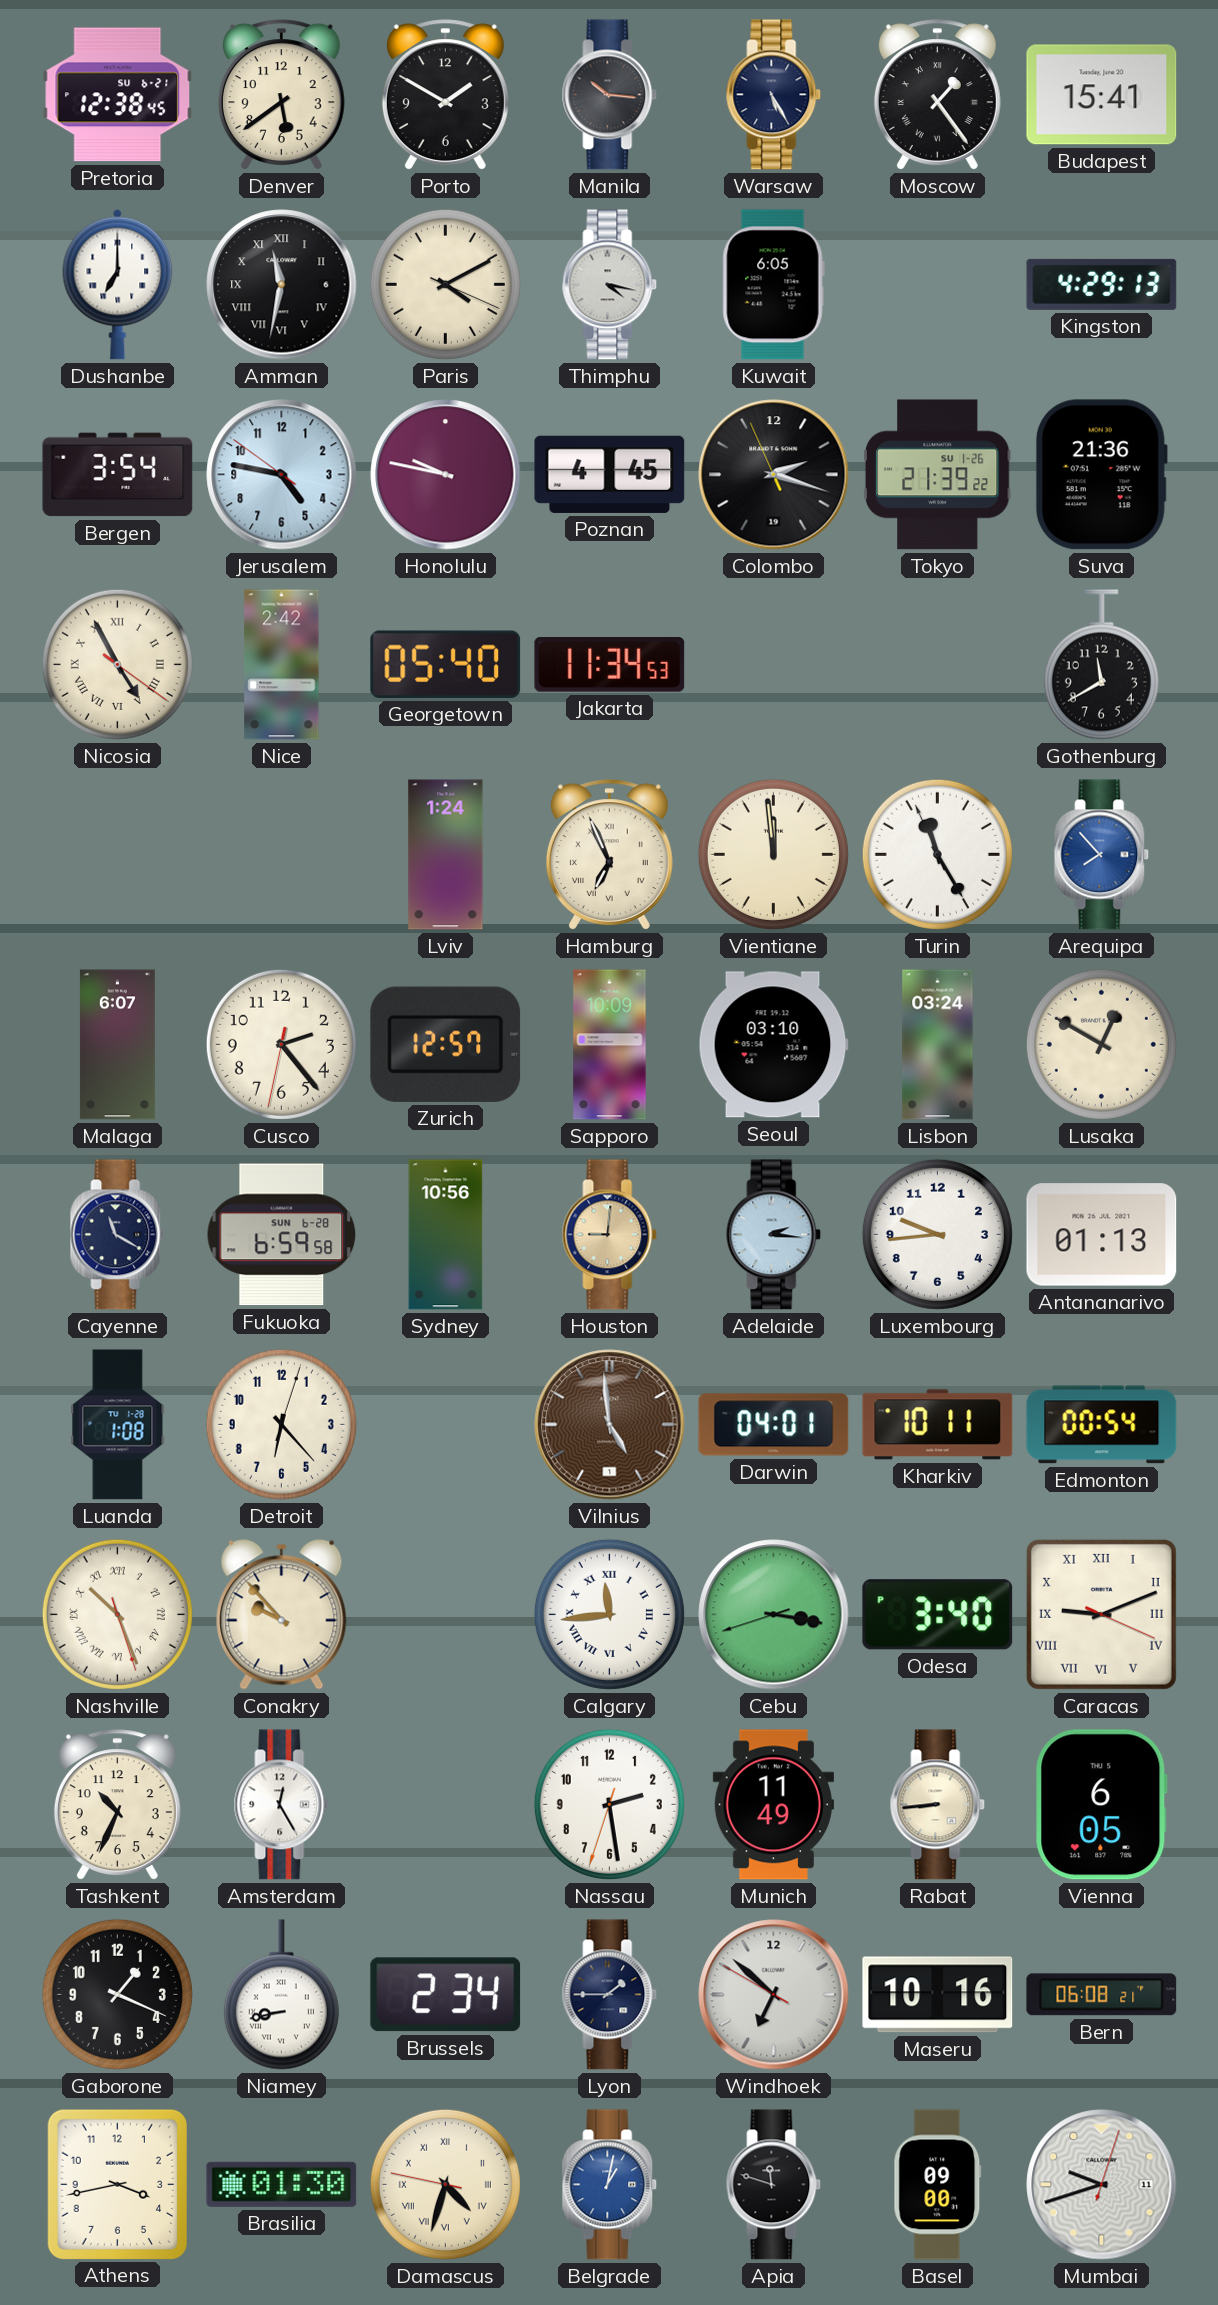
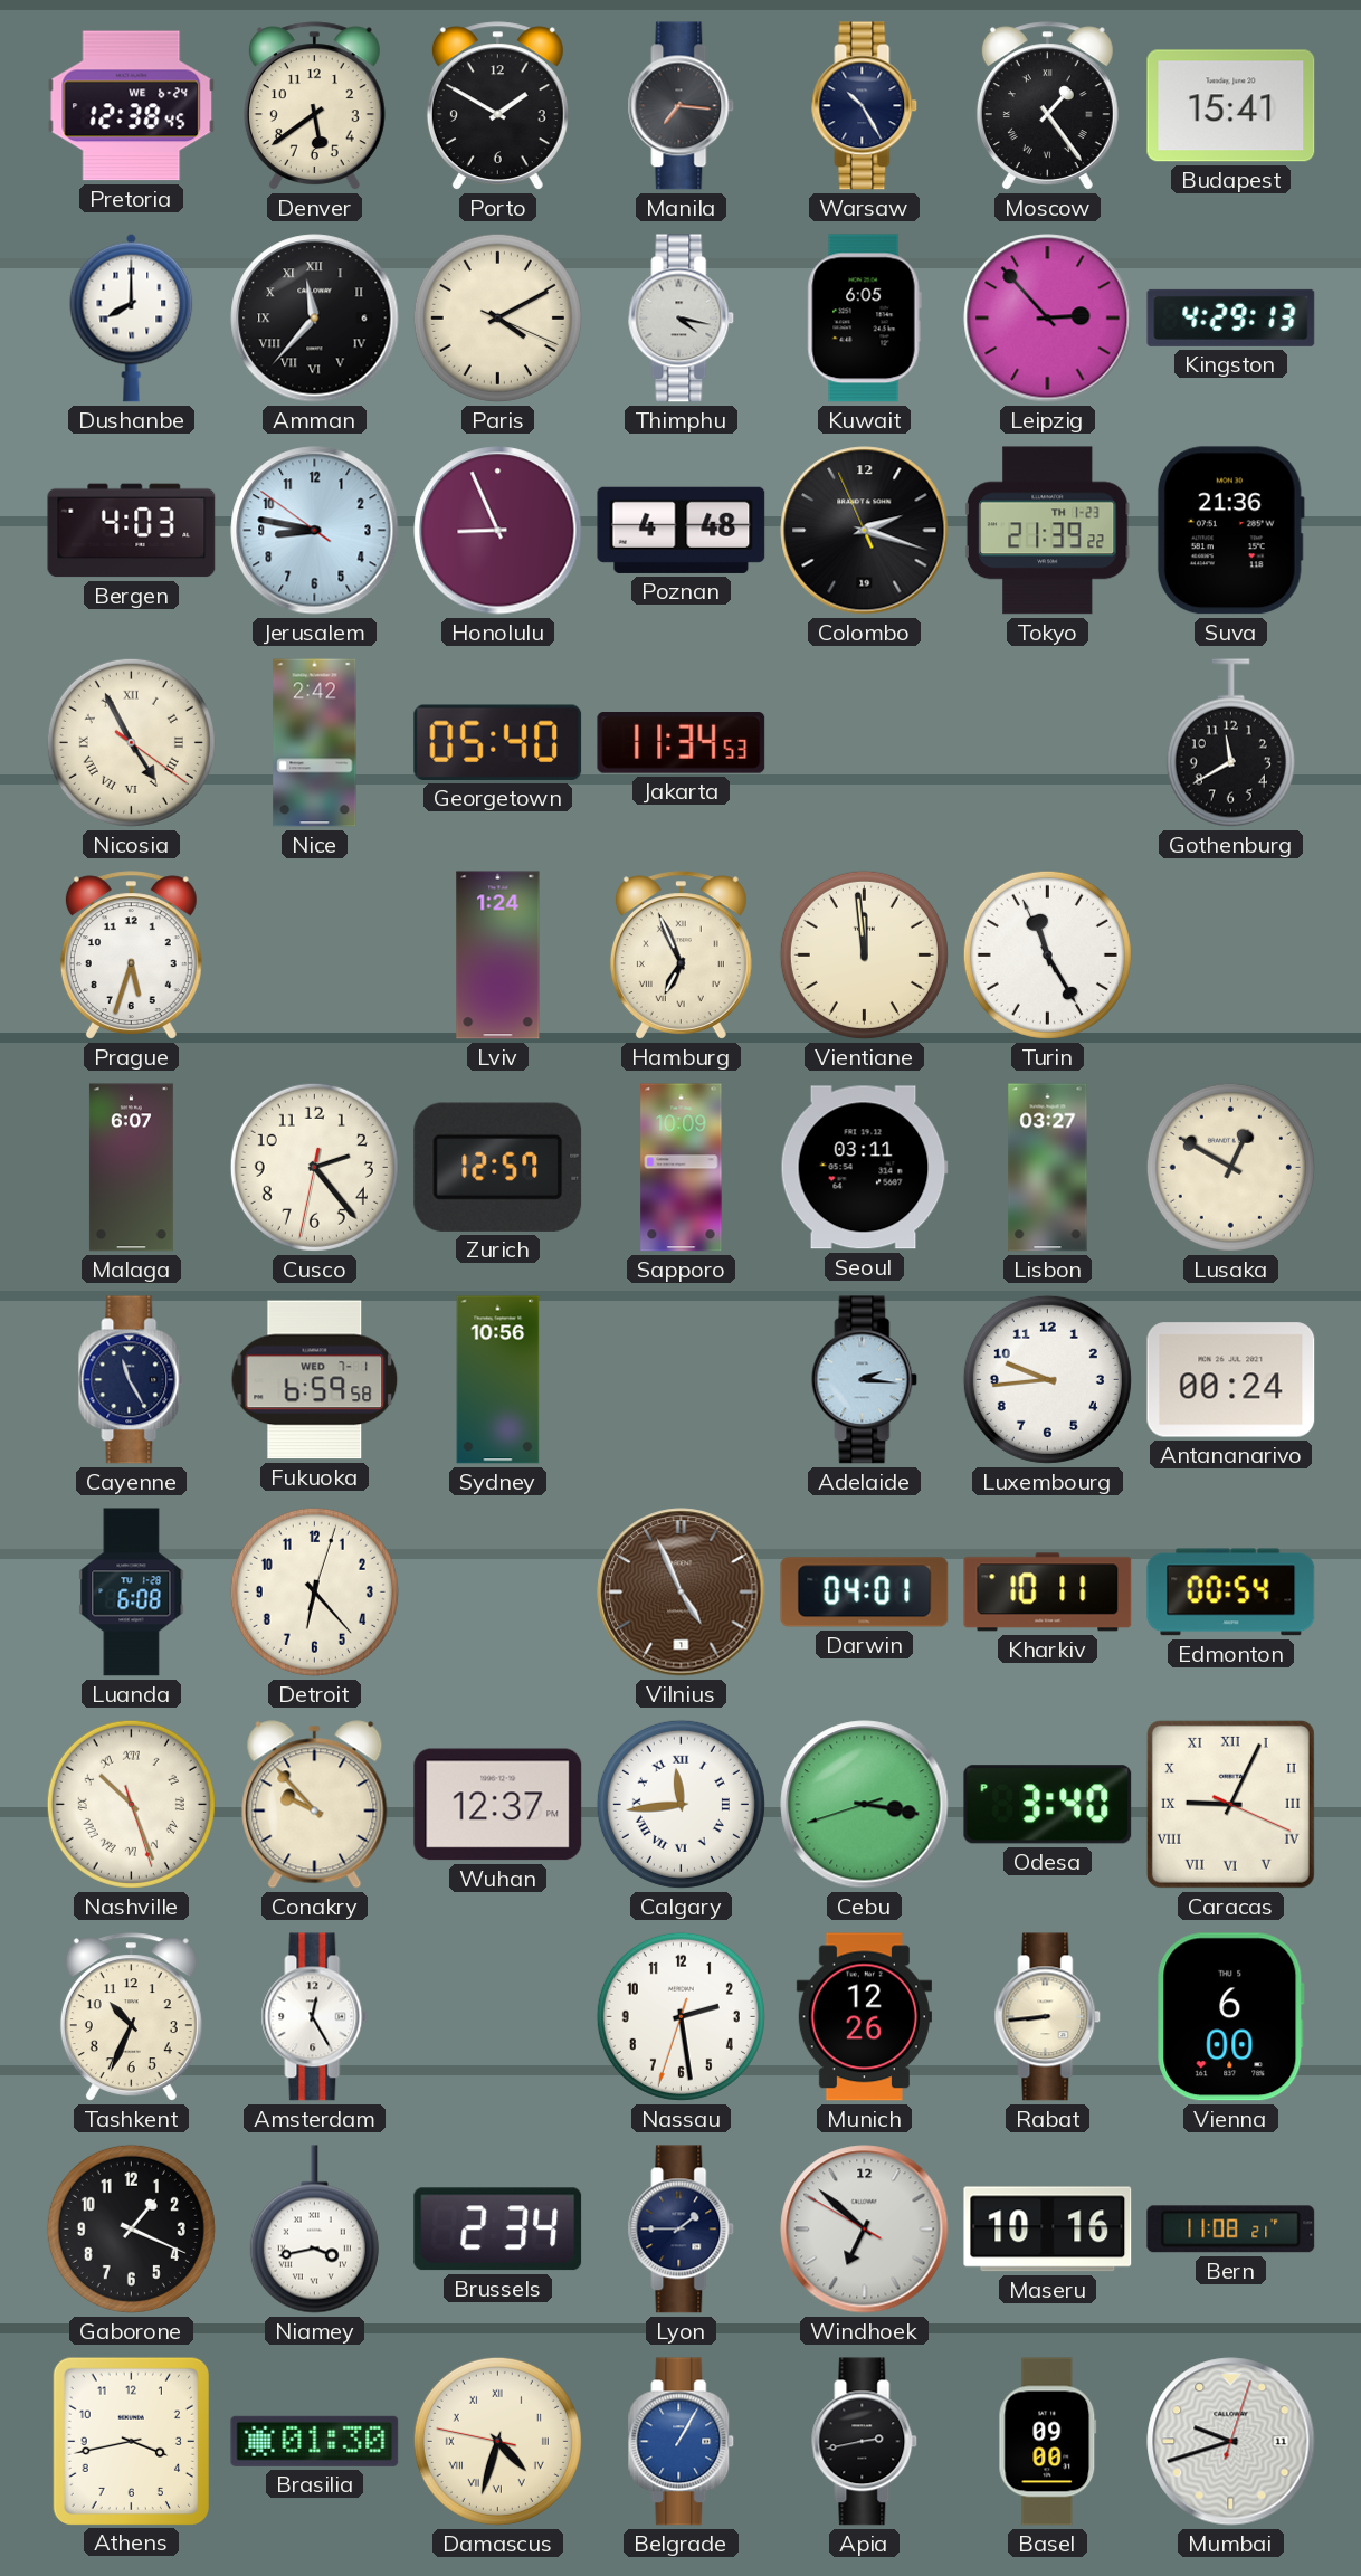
Pretoria date: SU 6-21 -> WE 6-24
Manila: 10:16 -> 7:16
Warsaw: 5:25 -> 10:25
Dushanbe: 7:00 -> 8:00
Amman: 11:32 -> 11:37
Leipzig: none -> 2:53
Bergen: 3:54 -> 4:03
Jerusalem: 4:46 -> 8:46
Honolulu: 9:47 -> 8:56
Poznan: 4:45 -> 4:48
Tokyo date: SU 1-26 -> TH 1-23
Prague: none -> 5:33
Arequipa: 7:53 -> none
Seoul: 03:10 -> 03:11
Lisbon: 03:24 -> 03:27
Cayenne: 11:20 -> 11:25
Fukuoka date: SUN 6-28 -> WED 7-1
Houston: 9:01 -> none
Antananarivo: 01:13 -> 00:24
Luanda: 1:08 -> 6:08
Vilnius: 4:59 -> 4:56
Wuhan: none -> 12:37
Caracas: 9:11 -> 9:04
Munich: 11:49 -> 12:26
Vienna: 6:05 -> 6:00
Niamey: 8:43 -> 3:43
Bern: 06:08 -> 11:08
Belgrade: 1:02 -> 1:05
Apia: 11:48 -> 2:43
